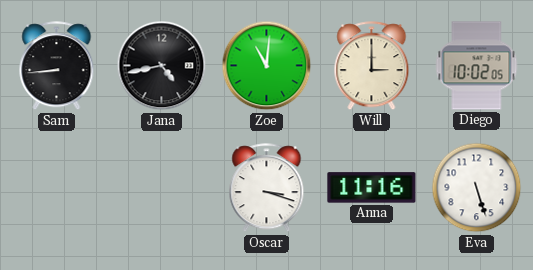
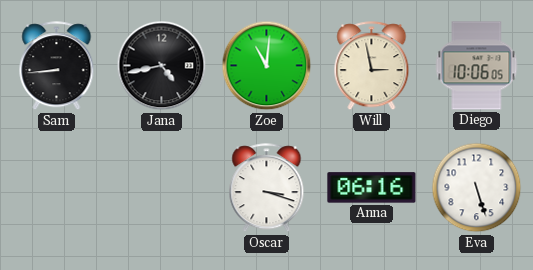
Will: 3:00 -> 2:58
Diego: 10:02 -> 10:06
Anna: 11:16 -> 06:16
